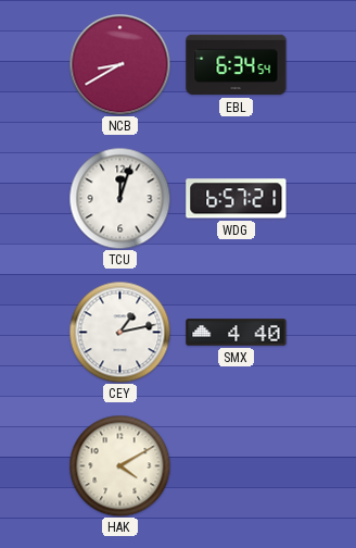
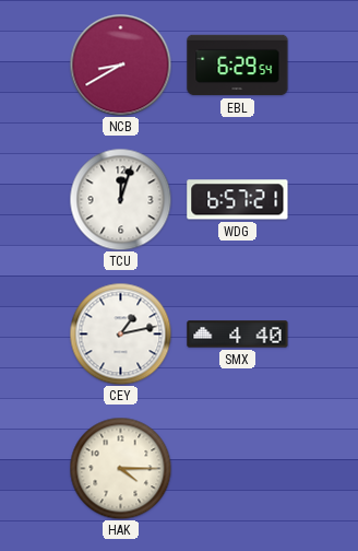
EBL: 6:34 -> 6:29
HAK: 4:10 -> 4:15
